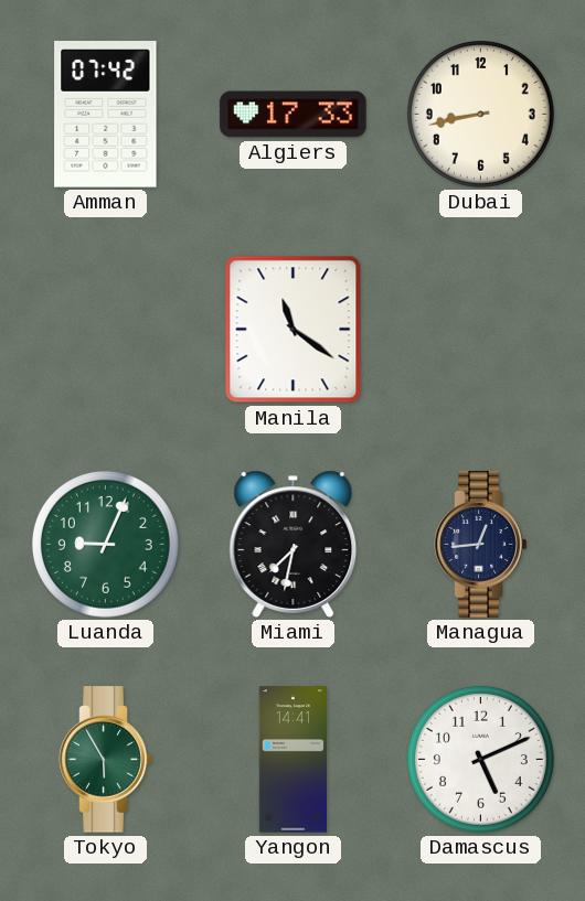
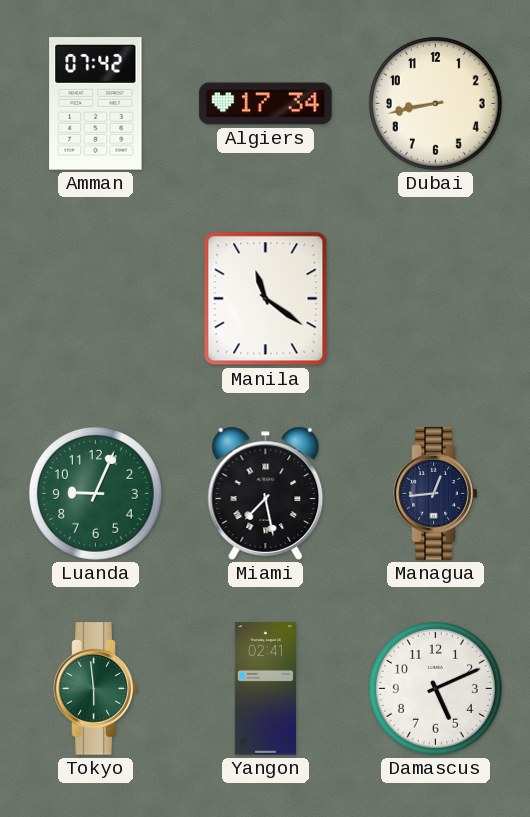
Algiers: 17:33 -> 17:34
Miami: 7:32 -> 7:28
Tokyo: 5:55 -> 5:59
Yangon: 14:41 -> 02:41
